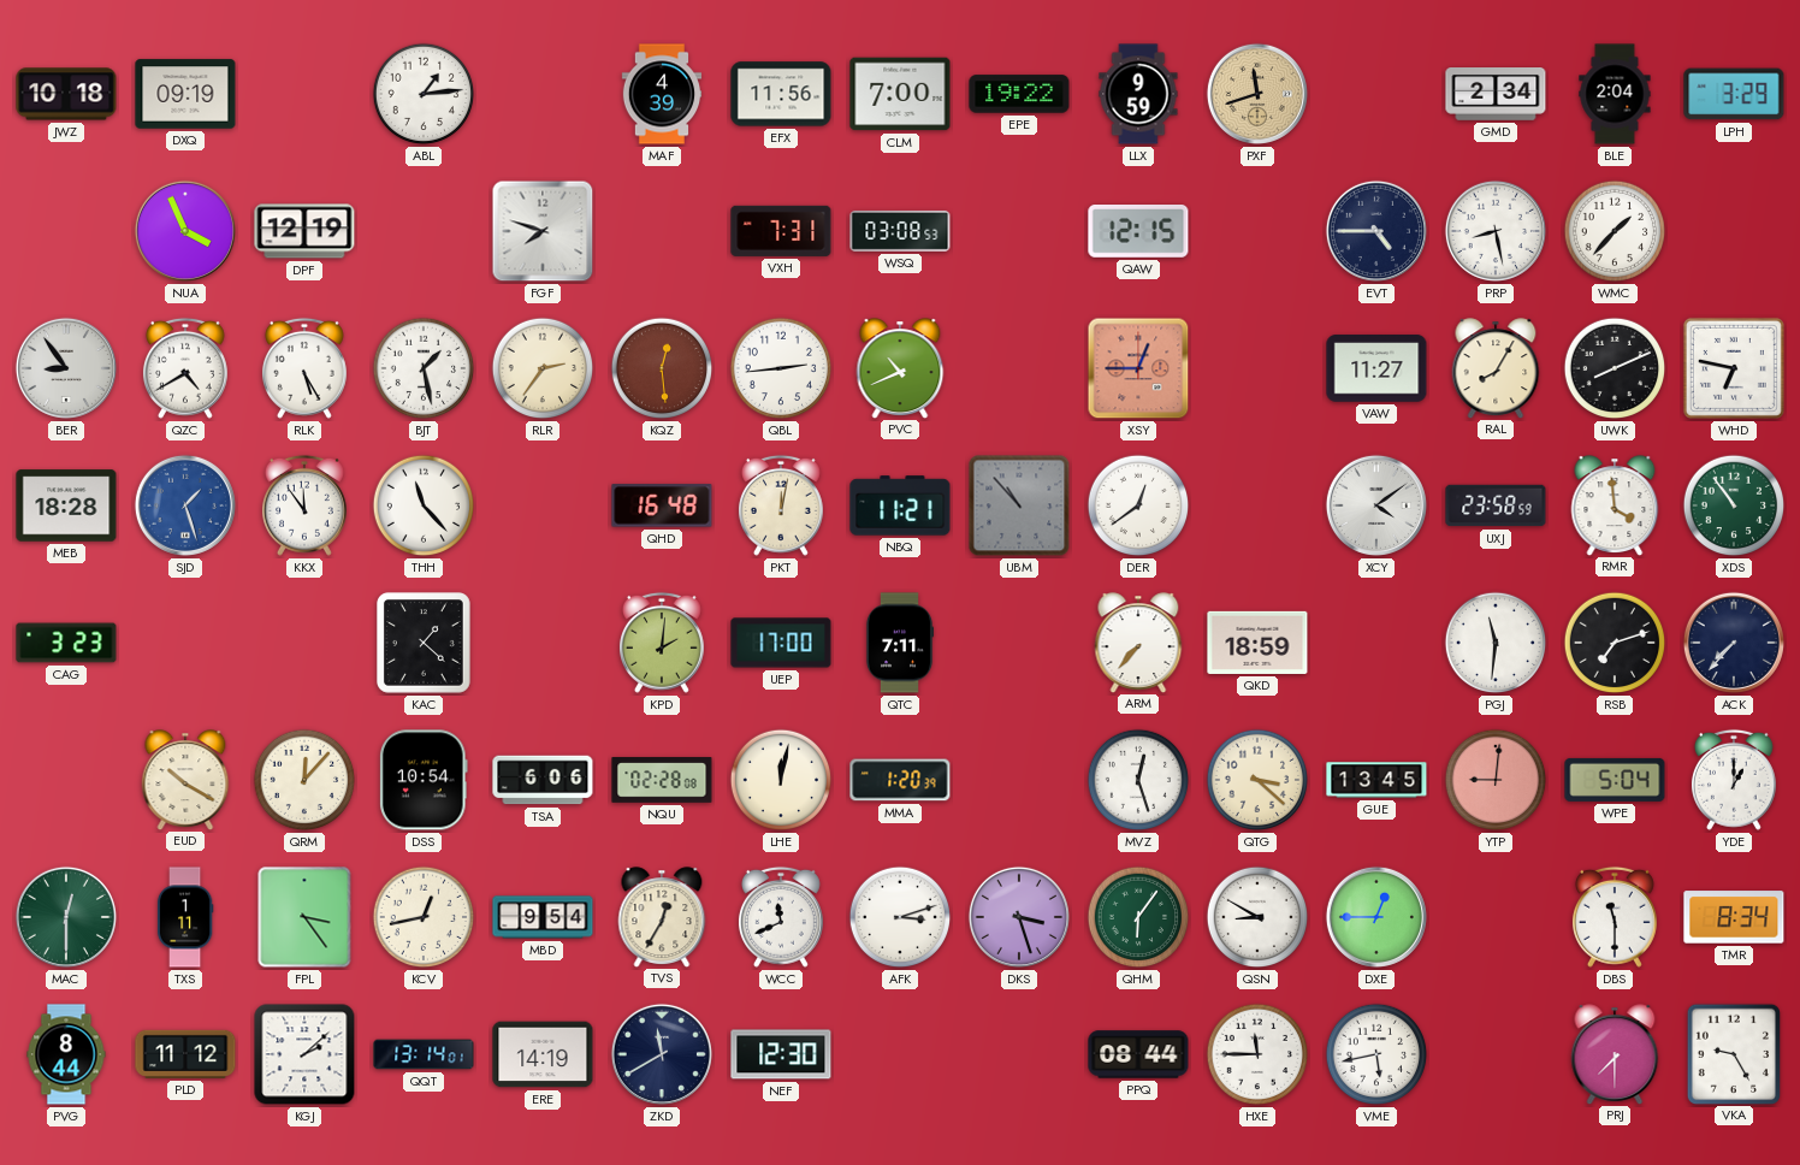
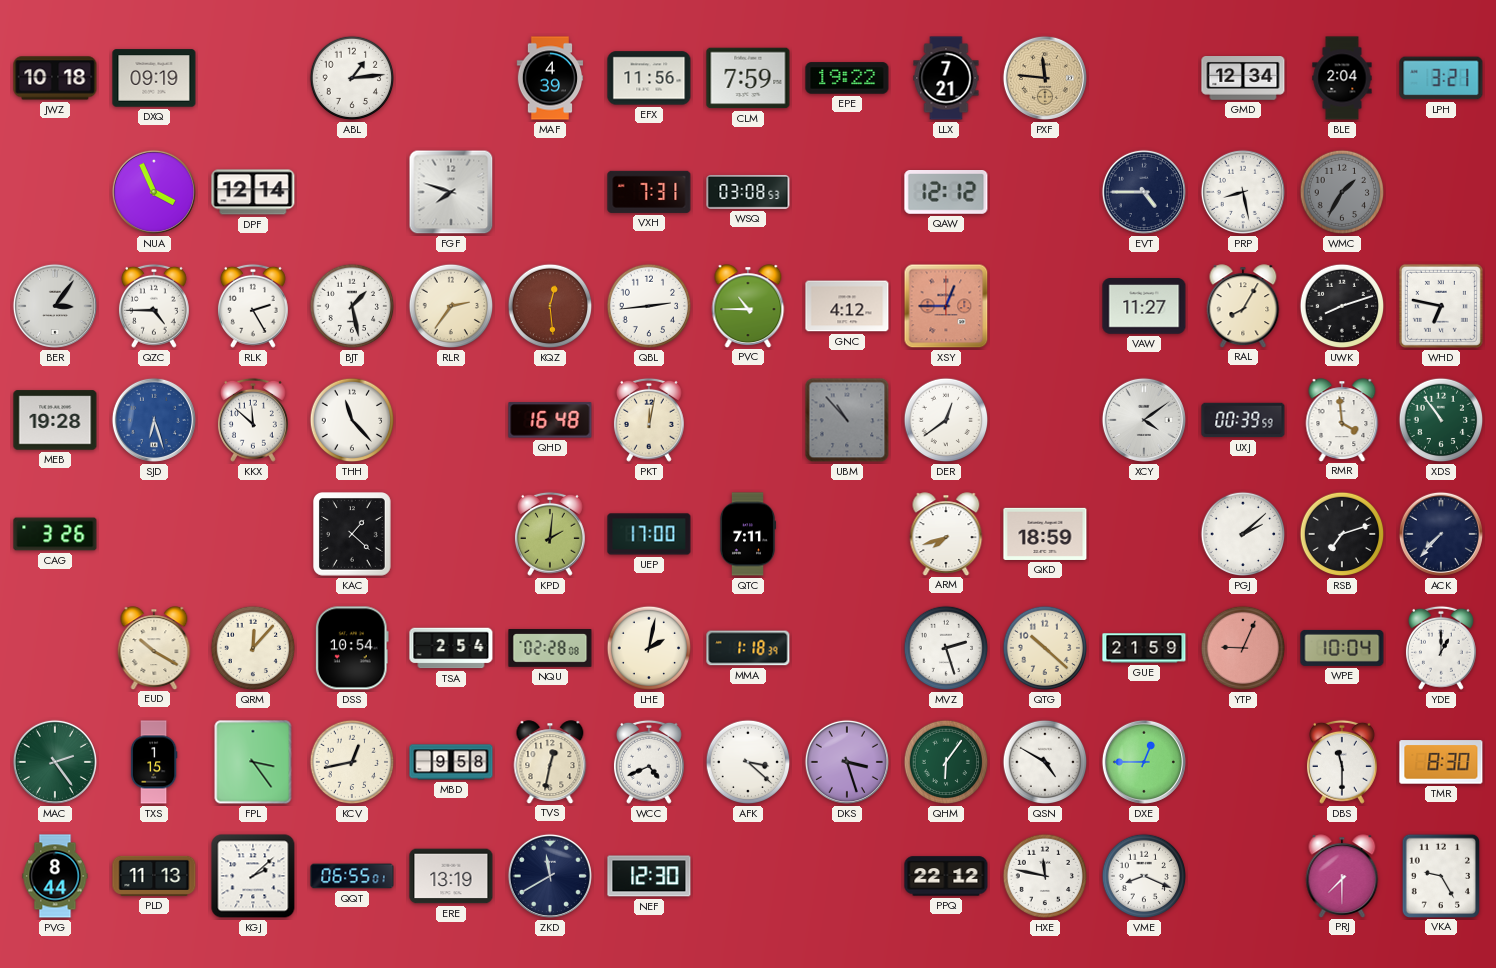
CLM: 7:00 -> 7:59
LLX: 9:59 -> 7:21
PXF: 11:42 -> 11:46
GMD: 2:34 -> 12:34
LPH: 3:29 -> 3:21
DPF: 12:19 -> 12:14
QAW: 12:15 -> 12:12
WMC: 1:37 -> 1:35
WMC dial: white -> grey
BER: 8:54 -> 3:06
QZC: 4:40 -> 4:45
RLK: 5:25 -> 2:25
PVC: 10:41 -> 10:45
GNC: none -> 4:12
UWK: 8:11 -> 8:12
MEB: 18:28 -> 19:28
SJD: 1:27 -> 6:27
KKX: 11:54 -> 11:52
NBQ: 11:21 -> none
UXJ: 23:58 -> 00:39
CAG: 3:23 -> 3:26
ARM: 7:37 -> 7:42
PGJ: 11:31 -> 2:08
TSA: 6:06 -> 2:54
LHE: 12:02 -> 2:02
MMA: 1:20 -> 1:18
MVZ: 12:27 -> 2:27
QTG: 3:22 -> 10:22
GUE: 13:45 -> 21:59
YTP: 9:01 -> 9:04
WPE: 5:04 -> 10:04
MAC: 12:30 -> 2:24
TXS: 1:11 -> 1:15
MBD: 9:54 -> 9:58
TVS: 12:35 -> 12:32
WCC: 11:41 -> 4:41
AFK: 3:12 -> 3:22
QSN: 8:50 -> 4:50
TMR: 8:34 -> 8:30
PLD: 11:12 -> 11:13
QQT: 13:14 -> 06:55
ERE: 14:19 -> 13:19
PPQ: 08:44 -> 22:12
HXE: 11:45 -> 11:47
VME: 5:43 -> 8:19
